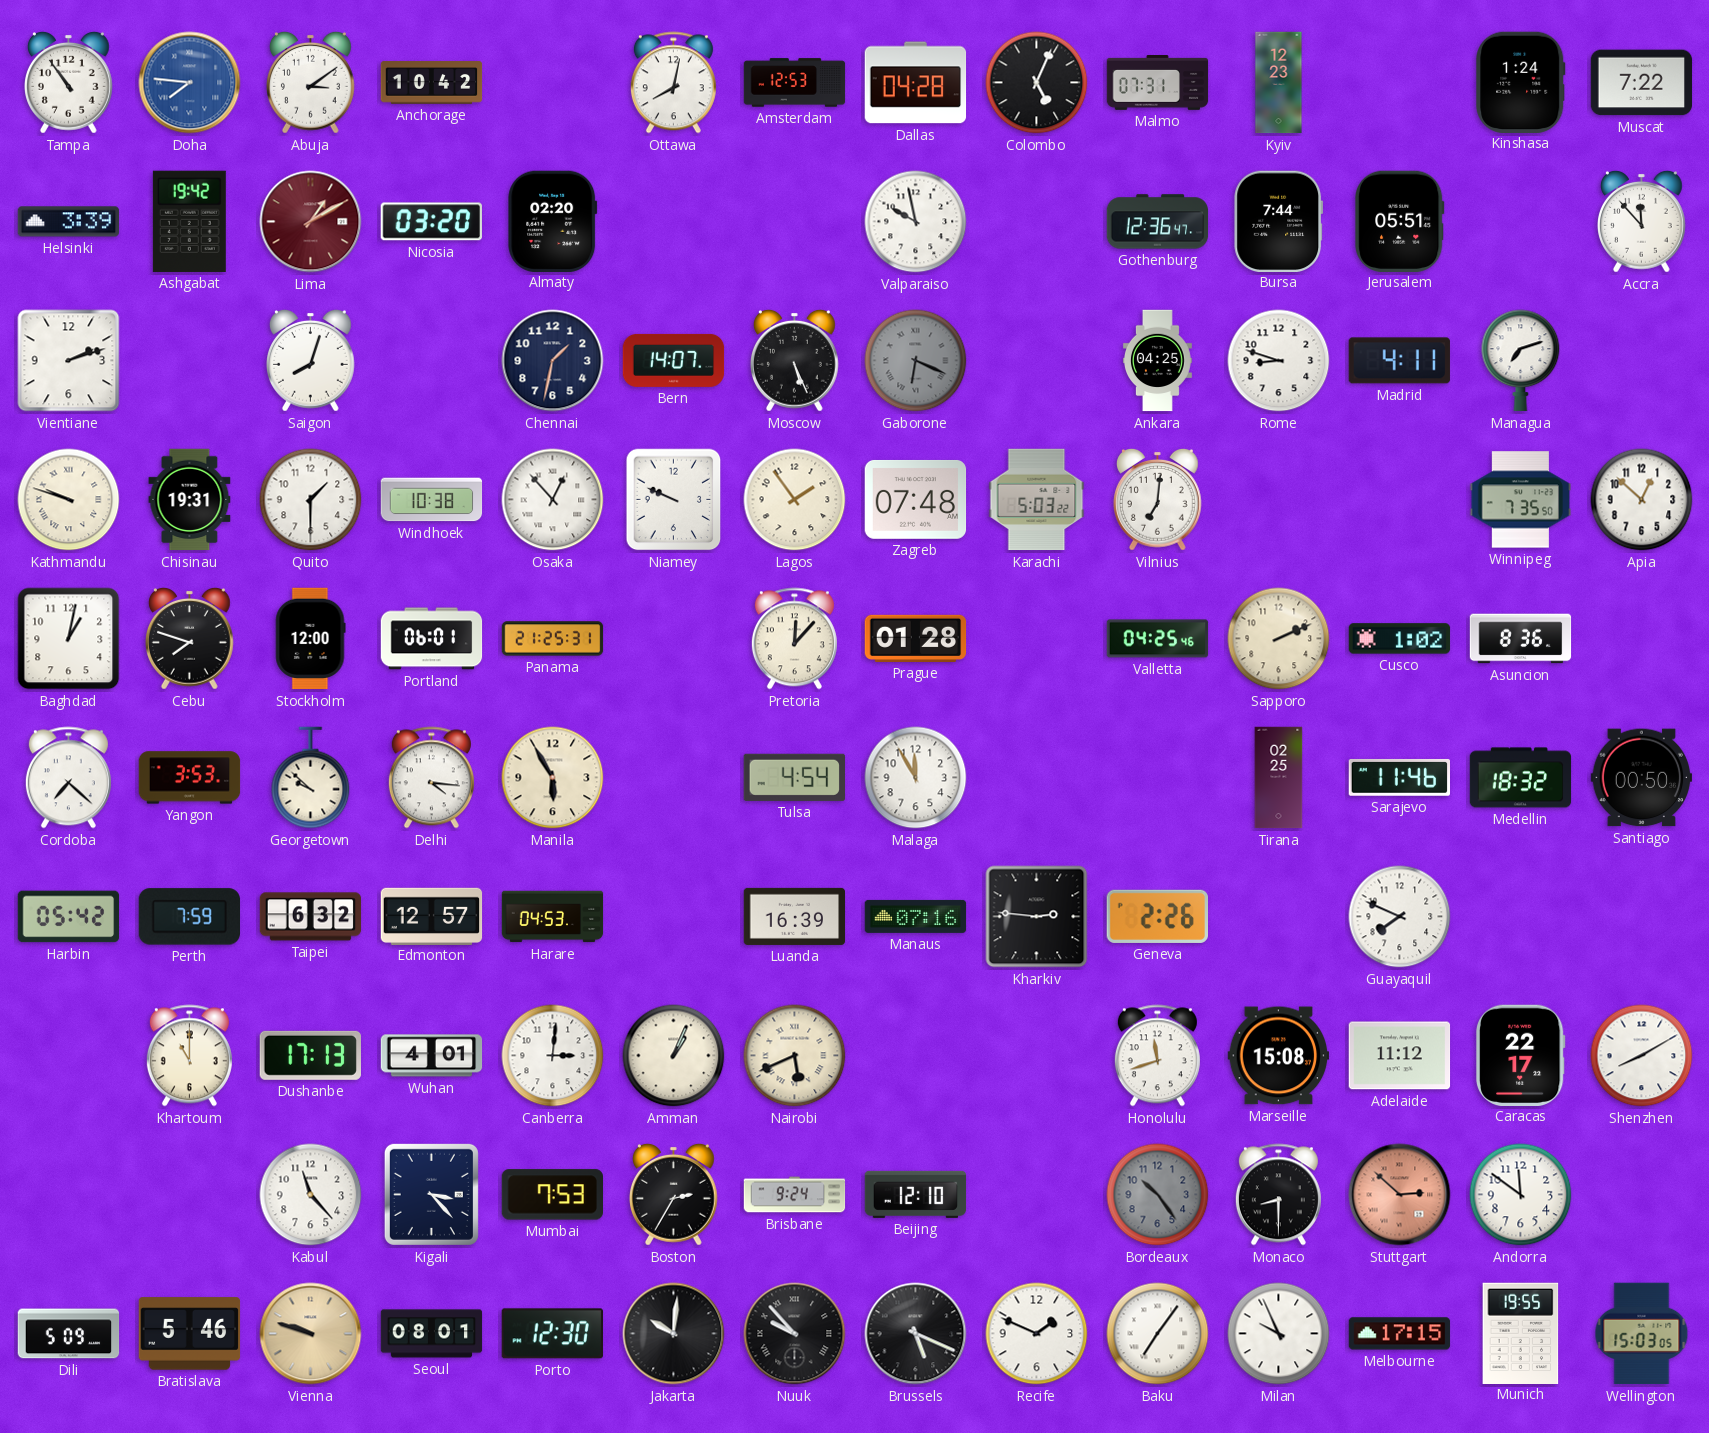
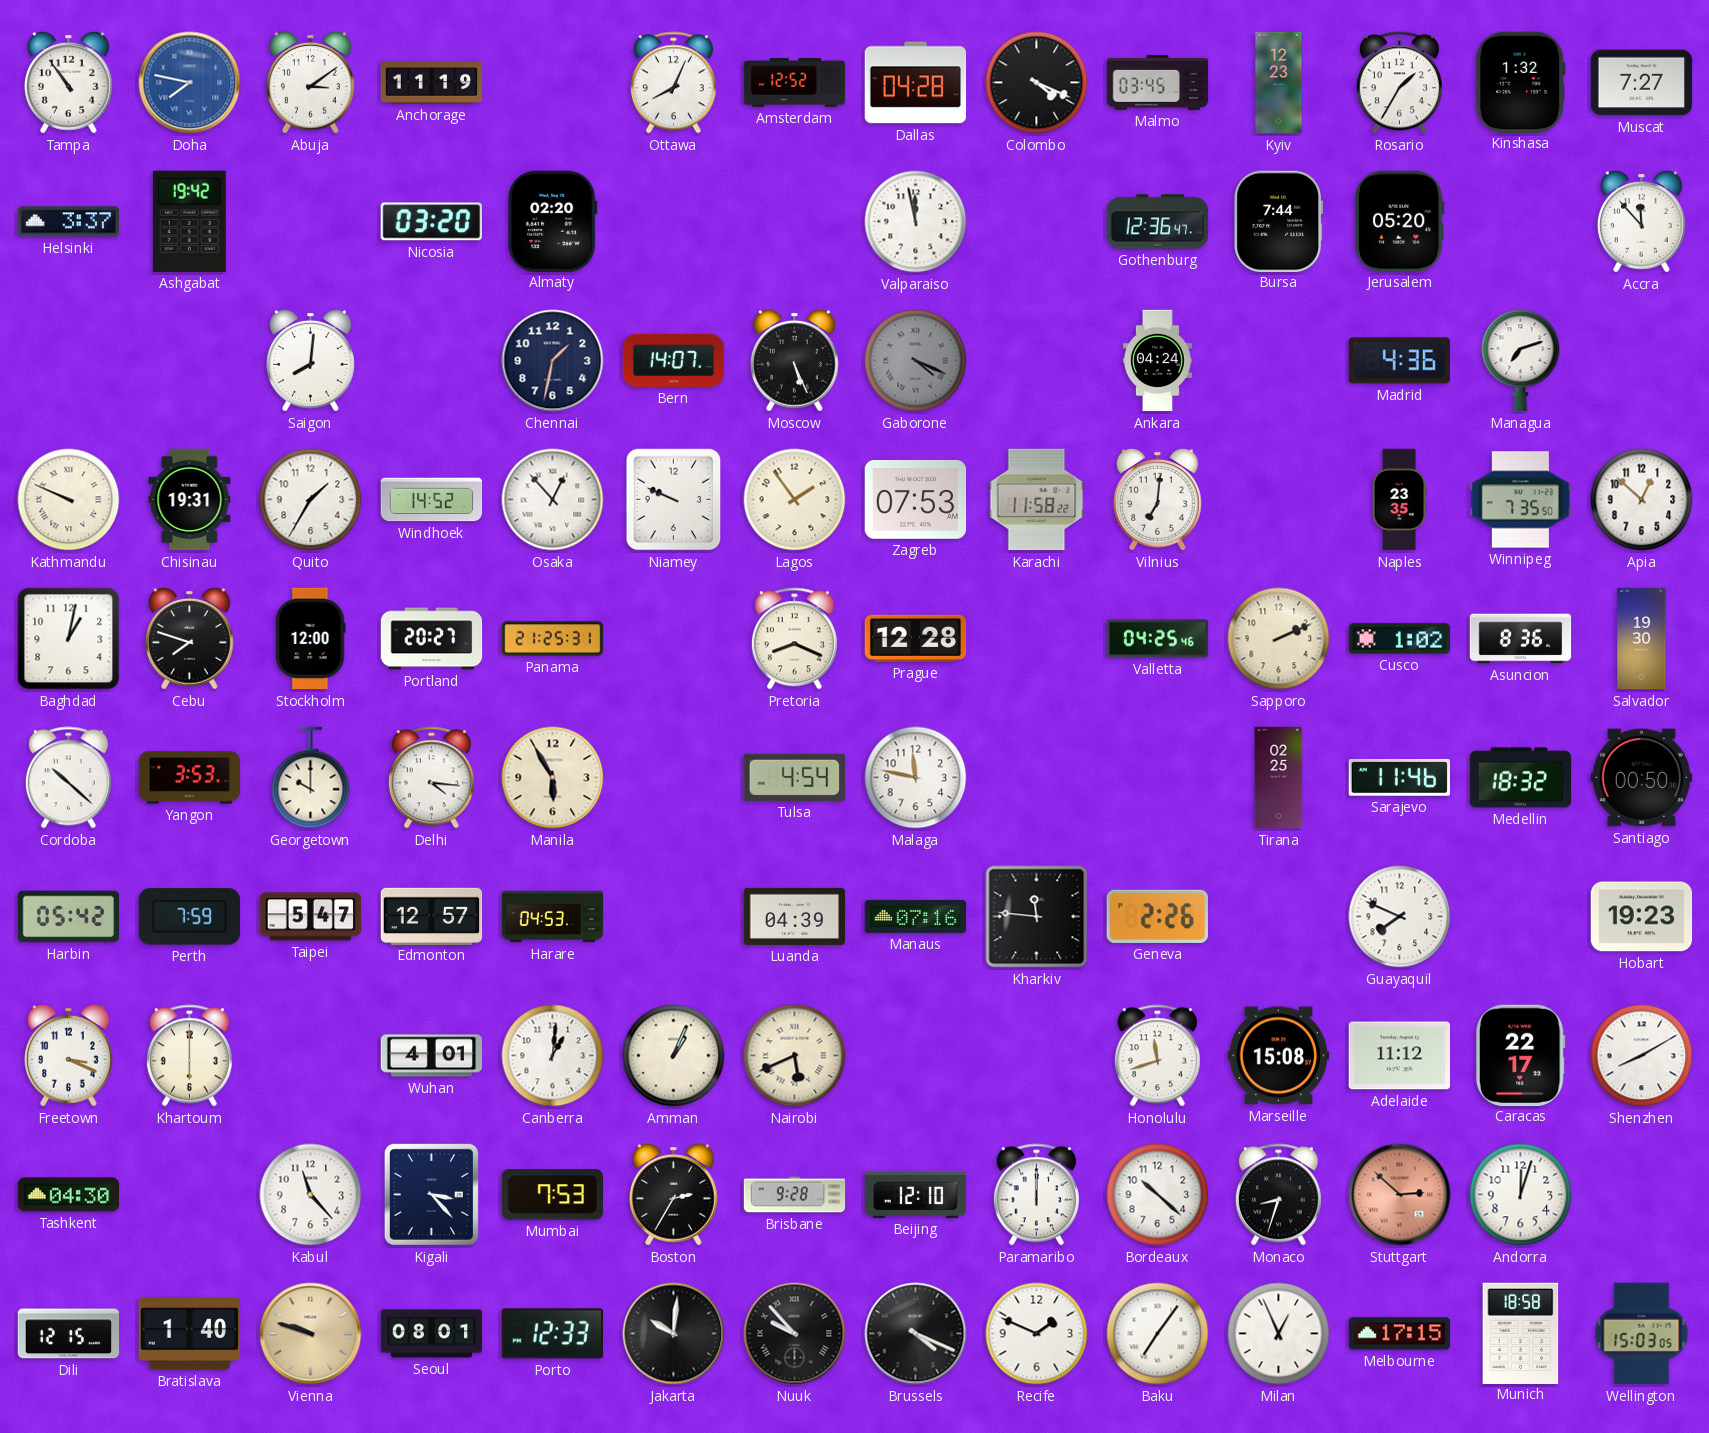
Doha: 7:46 -> 7:47
Anchorage: 10:42 -> 11:19
Ottawa: 8:02 -> 8:04
Amsterdam: 12:53 -> 12:52
Colombo: 5:04 -> 4:19
Malmo: 07:31 -> 03:45
Rosario: none -> 1:35
Kinshasa: 1:24 -> 1:32
Muscat: 7:22 -> 7:27
Helsinki: 3:39 -> 3:37
Lima: 1:10 -> none
Valparaiso: 9:58 -> 11:58
Jerusalem: 05:51 -> 05:20
Vientiane: 2:12 -> none
Saigon: 8:03 -> 8:01
Gaborone: 6:19 -> 4:19
Ankara: 04:25 -> 04:24
Rome: 8:48 -> none
Madrid: 4:11 -> 4:36
Kathmandu: 9:48 -> 9:49
Quito: 1:30 -> 1:35
Windhoek: 10:38 -> 14:52
Zagreb: 07:48 -> 07:53
Karachi: 5:03 -> 11:58
Naples: none -> 23:35
Portland: 06:01 -> 20:27
Pretoria: 12:07 -> 8:19
Prague: 01:28 -> 12:28
Salvador: none -> 19:30
Cordoba: 7:22 -> 10:22
Georgetown: 9:52 -> 10:00
Malaga: 11:55 -> 11:47
Taipei: 6:32 -> 5:47
Luanda: 16:39 -> 04:39
Kharkiv: 2:46 -> 11:46
Hobart: none -> 19:23
Freetown: none -> 3:19
Khartoum: 11:00 -> 6:00
Dushanbe: 17:13 -> none
Canberra: 3:01 -> 1:01
Tashkent: none -> 04:30
Brisbane: 9:24 -> 9:28
Paramaribo: none -> 12:00
Bordeaux: 10:24 -> 10:22
Bordeaux dial: grey -> white
Monaco: 8:30 -> 8:33
Andorra: 11:51 -> 12:03
Dili: 5:09 -> 12:15
Bratislava: 5:46 -> 1:40
Porto: 12:30 -> 12:33
Brussels: 5:19 -> 4:19
Milan: 9:56 -> 12:56
Munich: 19:55 -> 18:58
